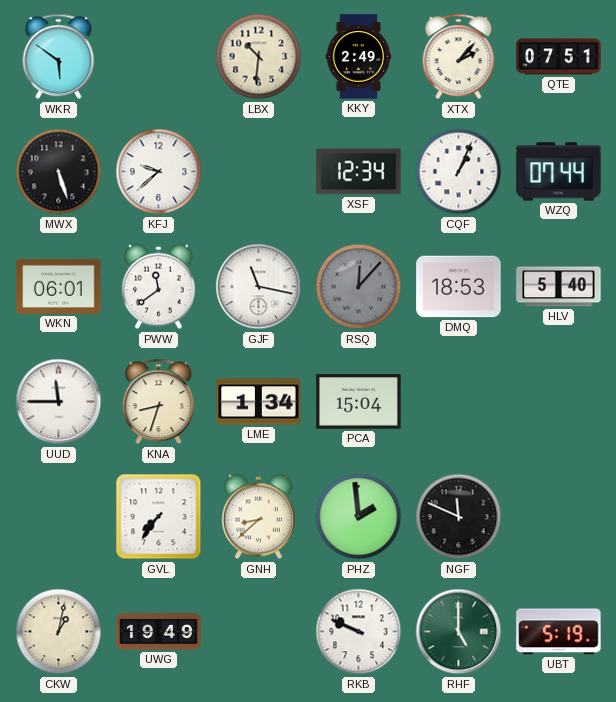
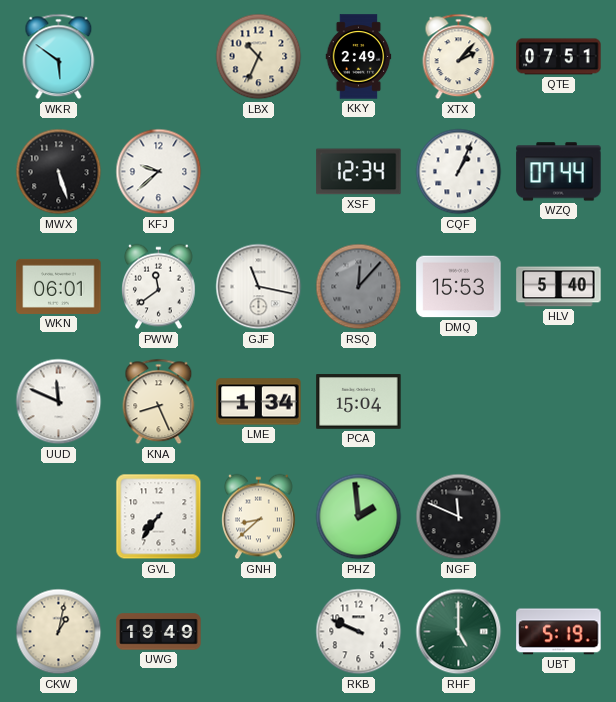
LBX: 10:31 -> 10:34
DMQ: 18:53 -> 15:53
UUD: 11:45 -> 11:49
KNA: 8:33 -> 8:26
